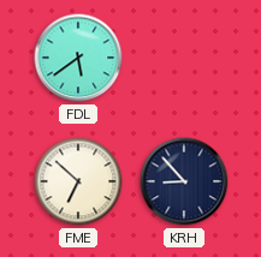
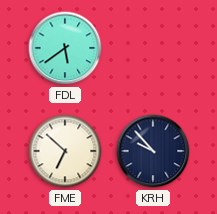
KRH: 8:53 -> 9:53
